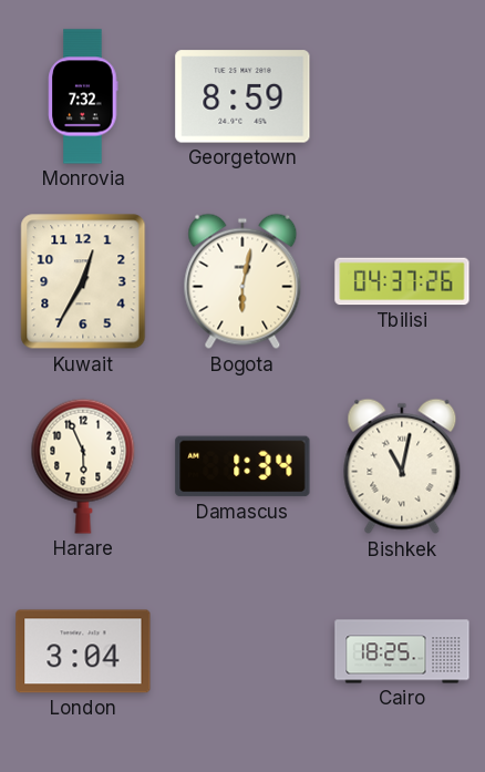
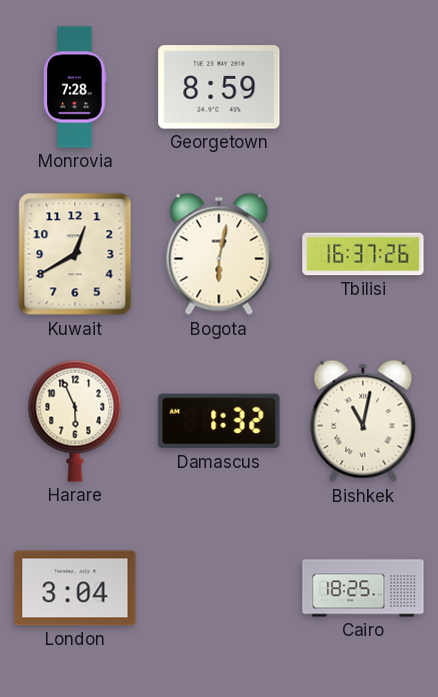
Monrovia: 7:32 -> 7:28
Kuwait: 12:35 -> 12:40
Tbilisi: 04:37 -> 16:37
Damascus: 1:34 -> 1:32
